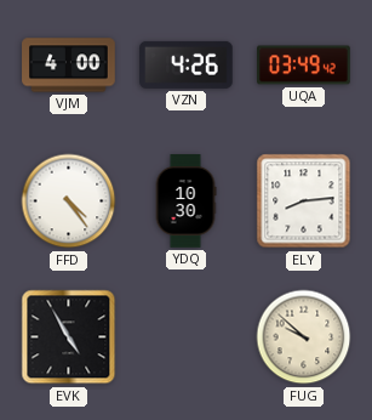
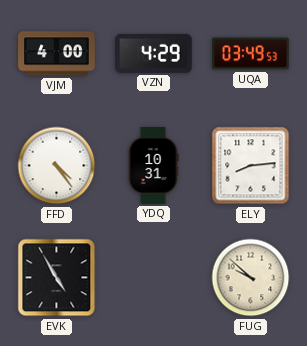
VZN: 4:26 -> 4:29
UQA: 03:49:42 -> 03:49:53
YDQ: 10:30 -> 10:31
